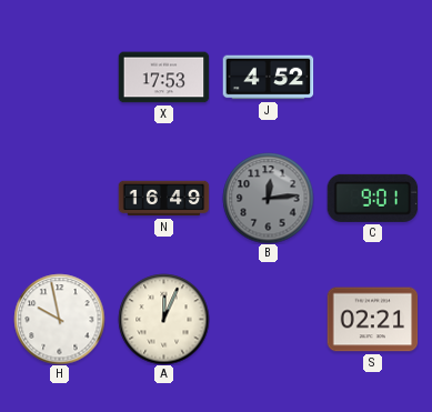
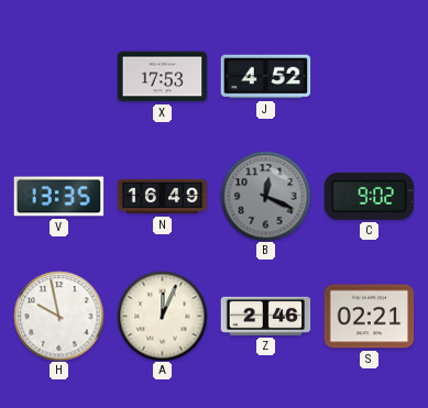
V: none -> 13:35
B: 12:14 -> 12:19
C: 9:01 -> 9:02
Z: none -> 2:46
